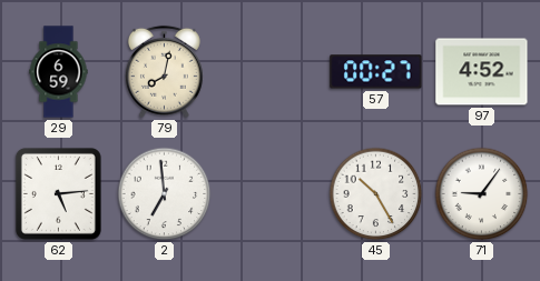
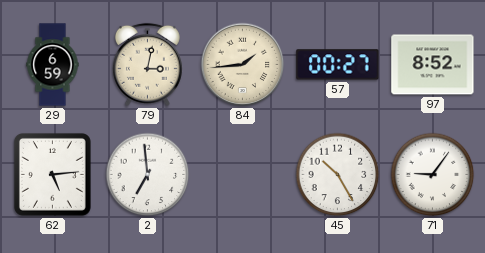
79: 8:02 -> 3:02
84: none -> 1:44
97: 4:52 -> 8:52
